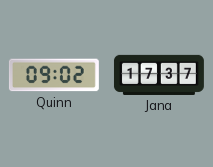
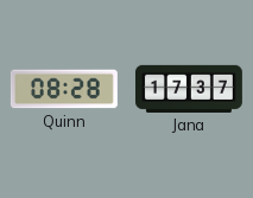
Quinn: 09:02 -> 08:28
